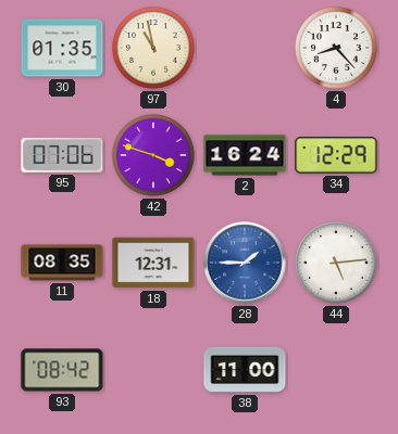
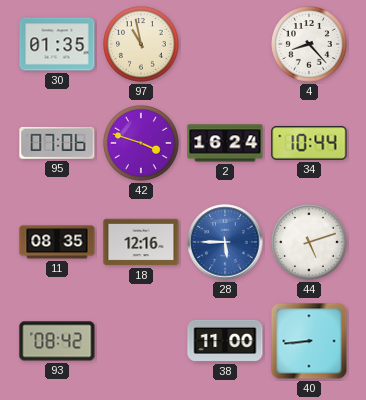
34: 12:29 -> 10:44
18: 12:31 -> 12:16
28: 1:45 -> 5:45
44: 5:14 -> 5:12
40: none -> 8:44
